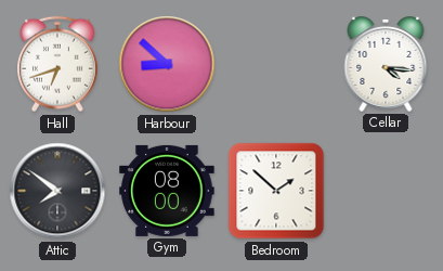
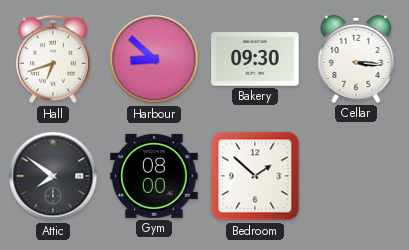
Bakery: none -> 09:30
Cellar: 4:16 -> 3:16
